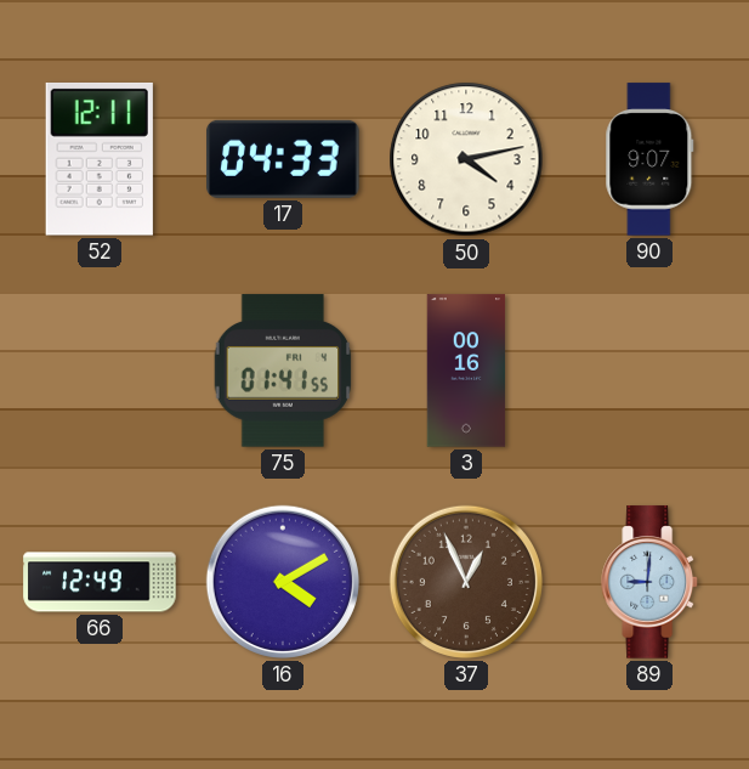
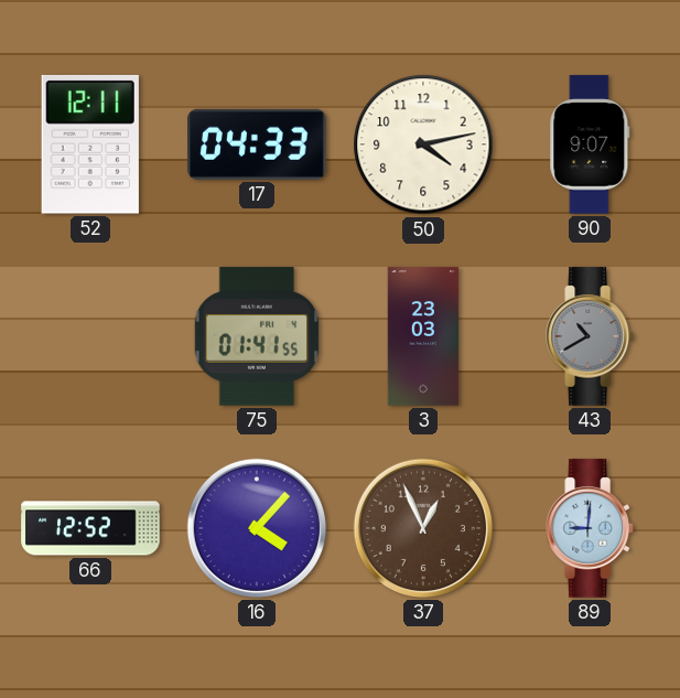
3: 00:16 -> 23:03
43: none -> 10:40
66: 12:49 -> 12:52
16: 4:10 -> 4:07
